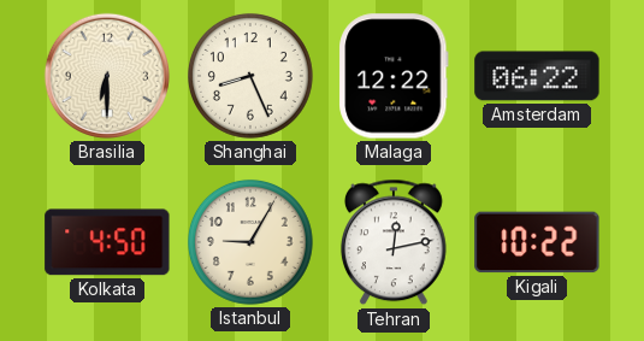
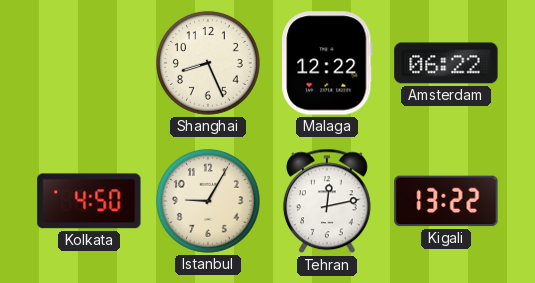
Brasilia: 6:30 -> none
Kigali: 10:22 -> 13:22
